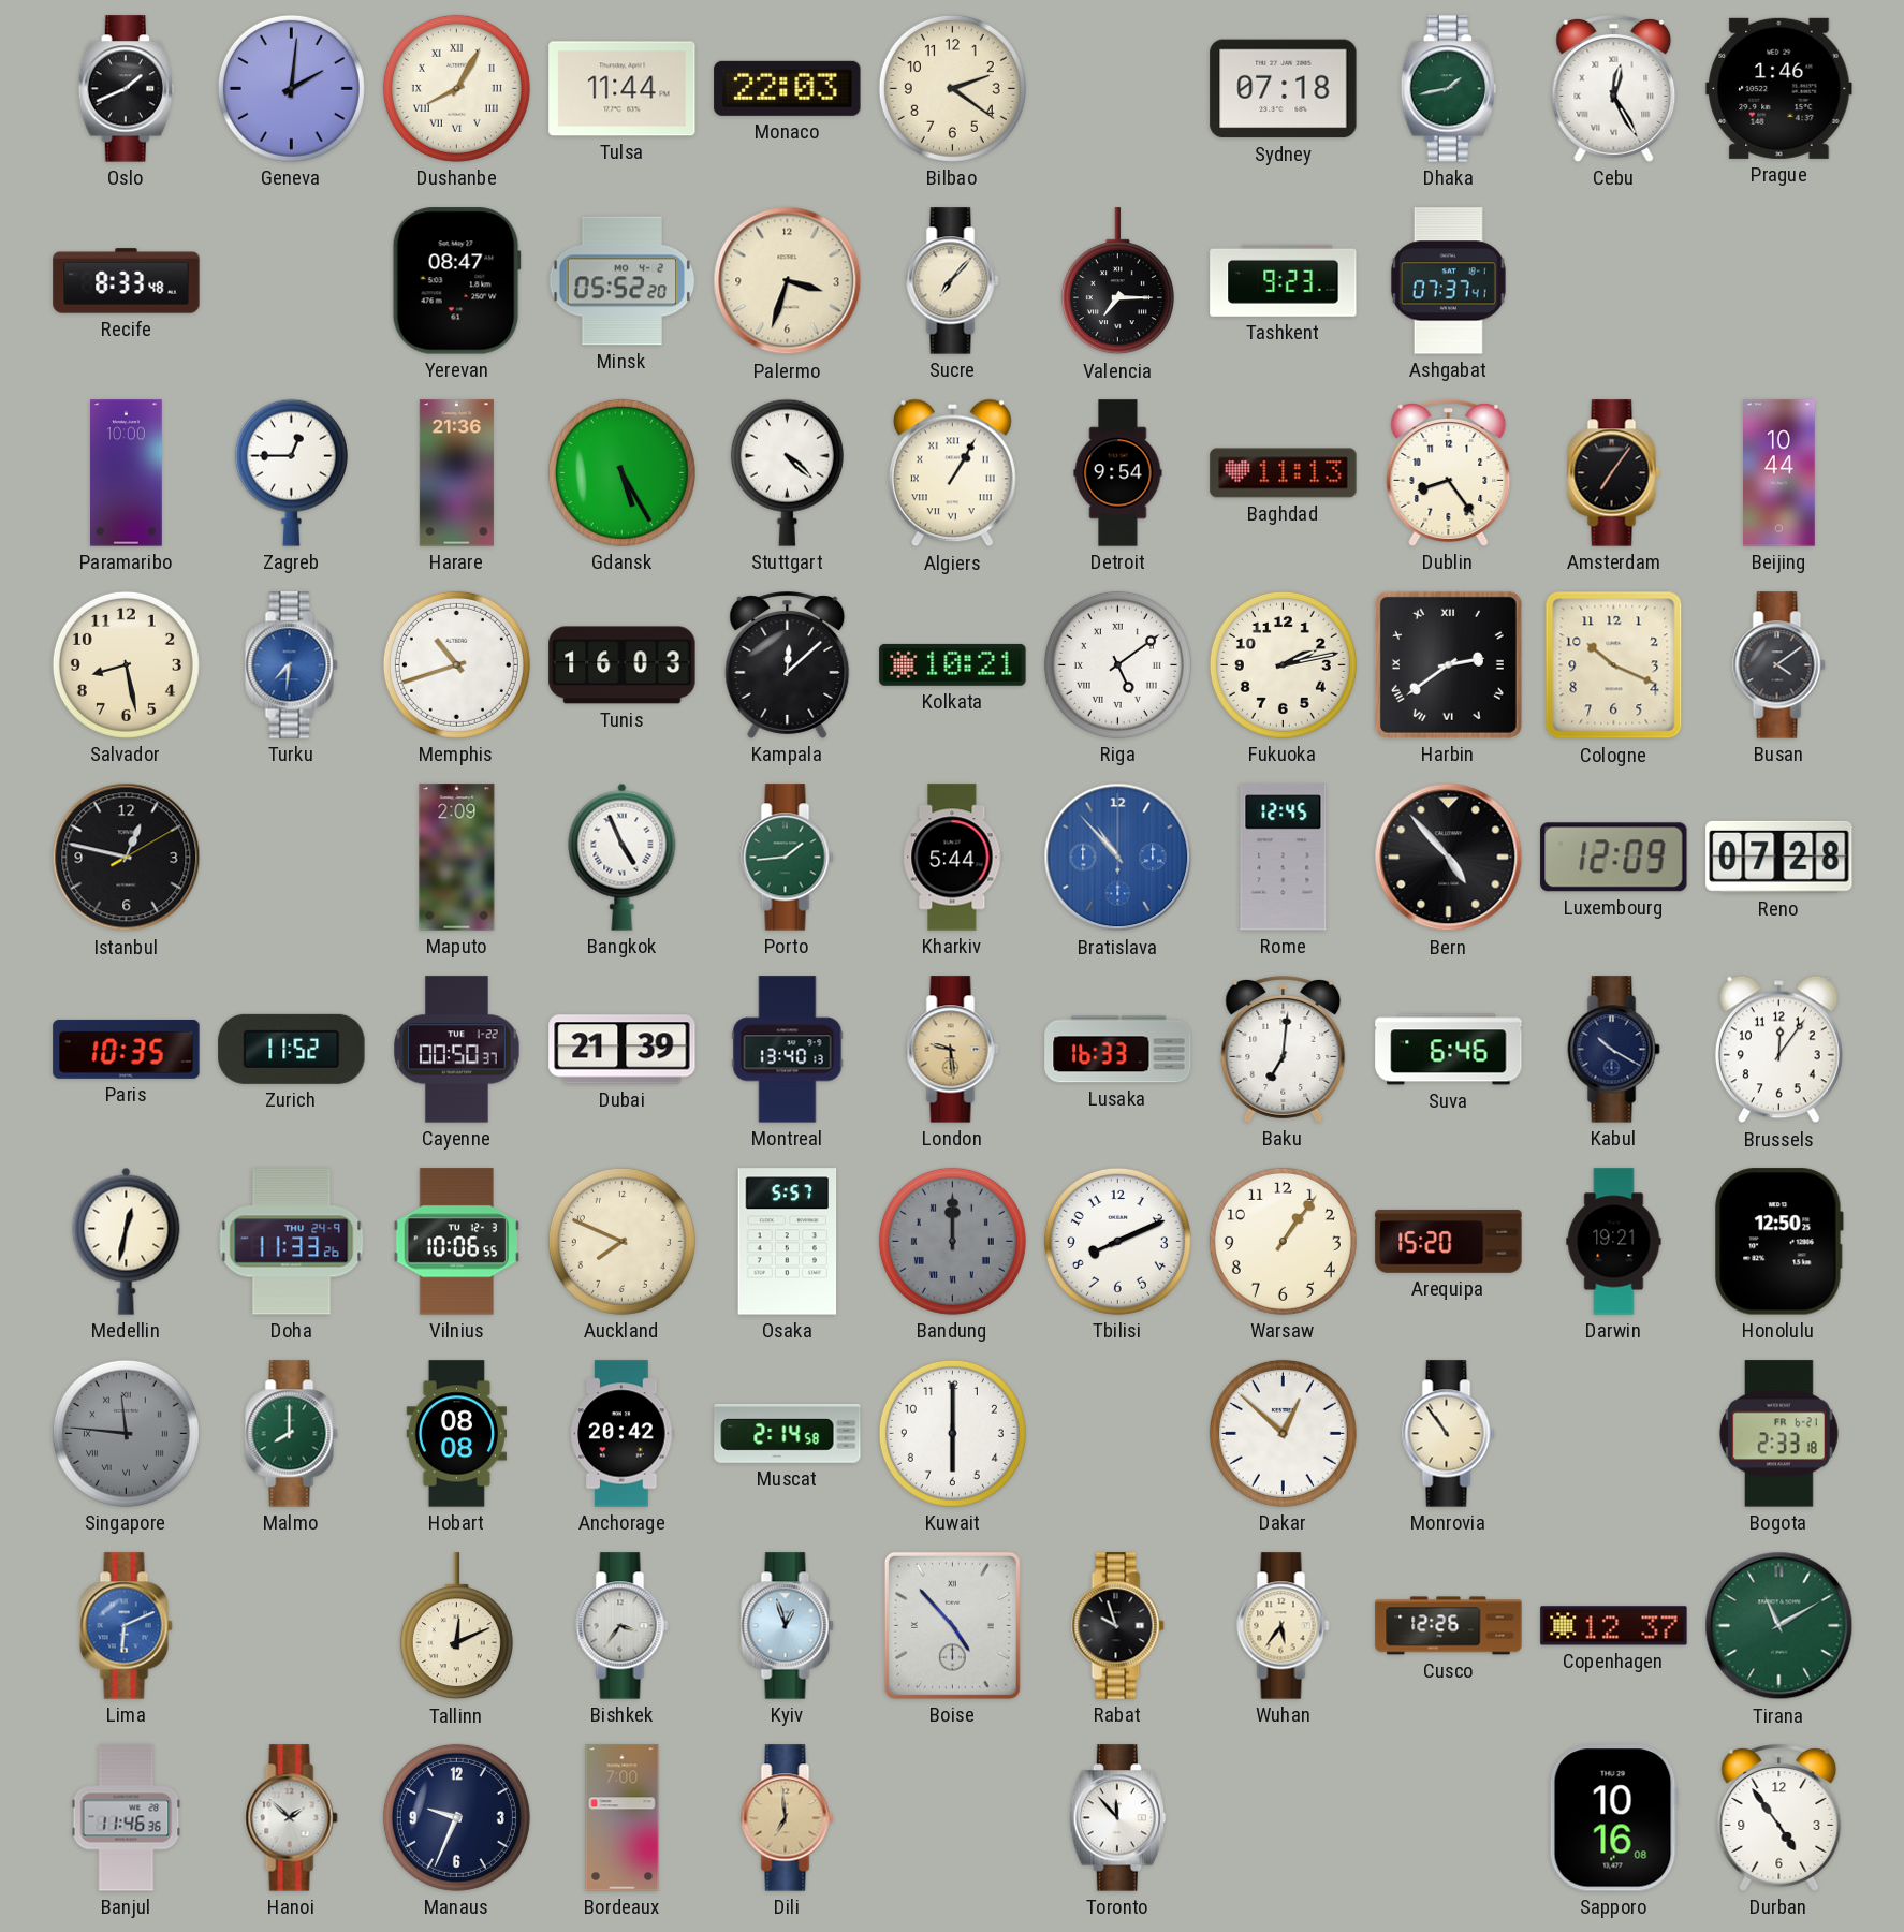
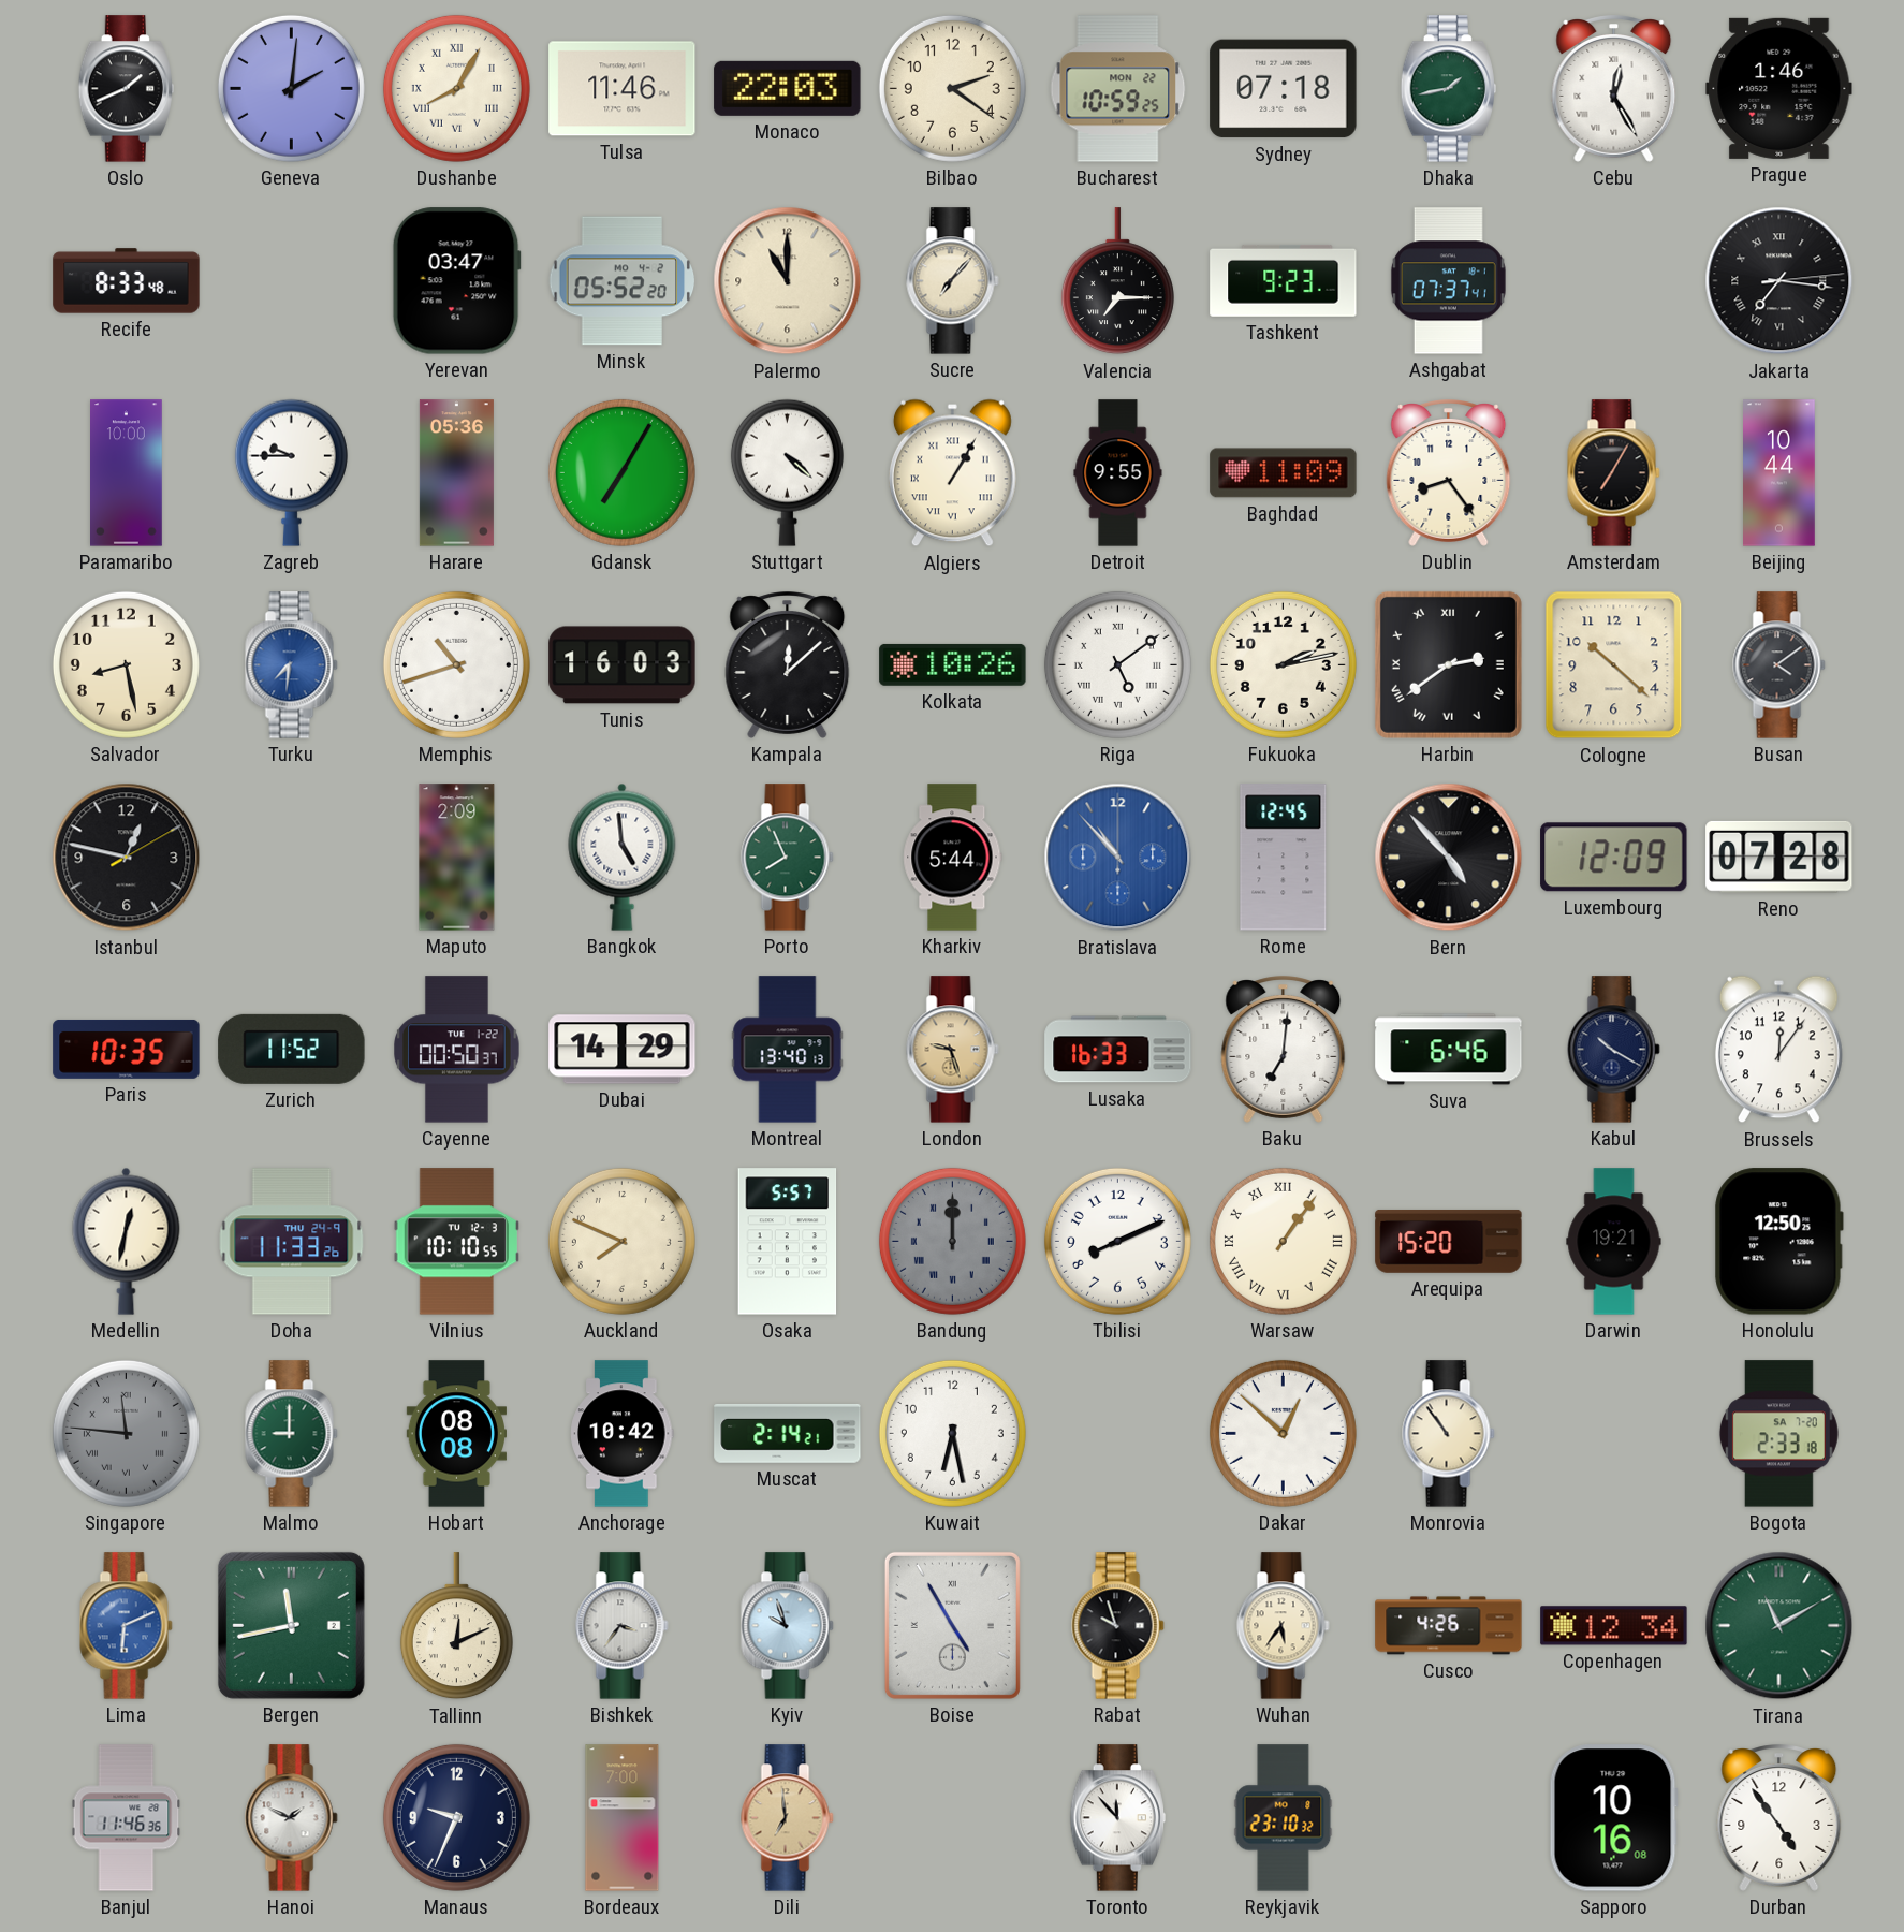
Tulsa: 11:44 -> 11:46
Bucharest: none -> 10:59
Yerevan: 08:47 -> 03:47
Palermo: 3:33 -> 11:00
Jakarta: none -> 7:16
Zagreb: 12:45 -> 9:45
Harare: 21:36 -> 05:36
Gdansk: 5:25 -> 7:05
Detroit: 9:54 -> 9:55
Baghdad: 11:13 -> 11:09
Amsterdam: 7:06 -> 7:05
Kolkata: 10:21 -> 10:26
Cologne: 10:19 -> 10:22
Bangkok: 4:56 -> 4:59
Porto: 1:44 -> 7:56
Dubai: 21:39 -> 14:29
London: 9:29 -> 9:27
Vilnius: 10:06 -> 10:10
Warsaw numerals: Arabic -> Roman
Malmo: 8:00 -> 9:00
Anchorage: 20:42 -> 10:42
Muscat: 2:14:58 -> 2:14:21
Kuwait: 6:00 -> 6:28
Bogota date: FR 6-21 -> SA 7-20
Bergen: none -> 11:43
Kyiv: 12:57 -> 9:57
Boise: 4:53 -> 4:55
Cusco: 12:26 -> 4:26
Copenhagen: 12:37 -> 12:34
Hanoi: 1:52 -> 1:49
Reykjavik: none -> 23:10
